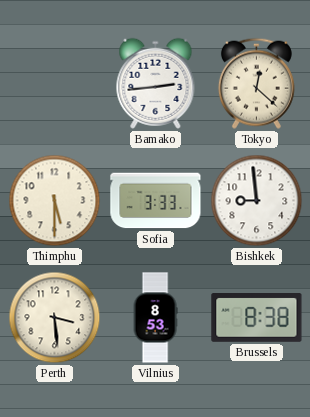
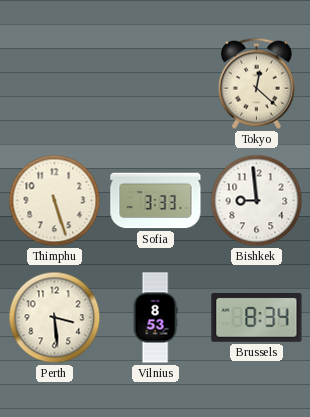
Bamako: 2:44 -> none
Thimphu: 5:30 -> 5:27
Brussels: 8:38 -> 8:34
